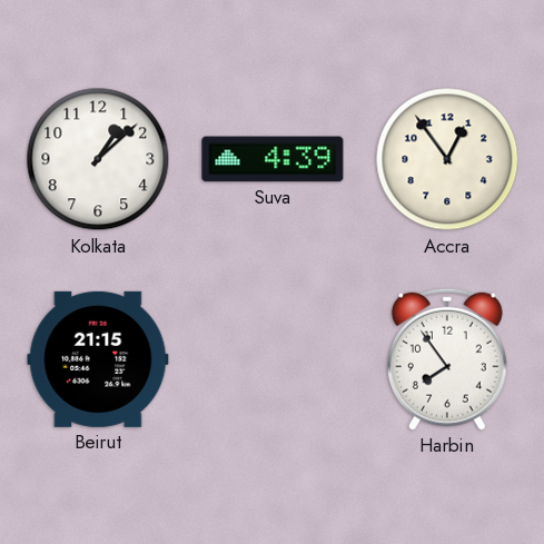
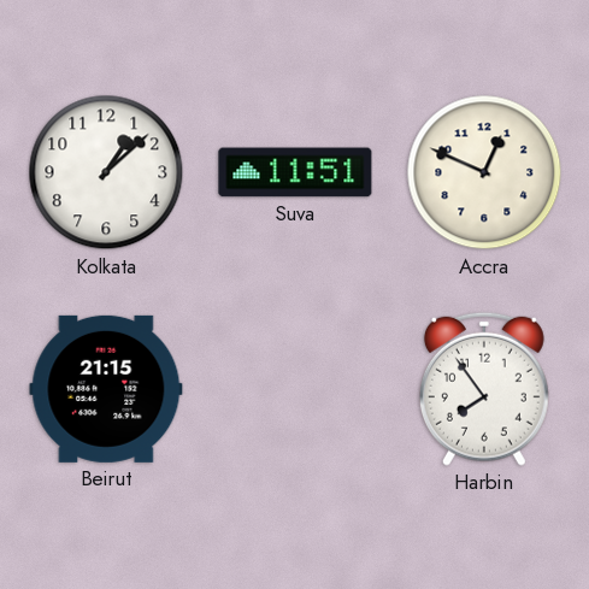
Suva: 4:39 -> 11:51
Accra: 12:54 -> 12:49
